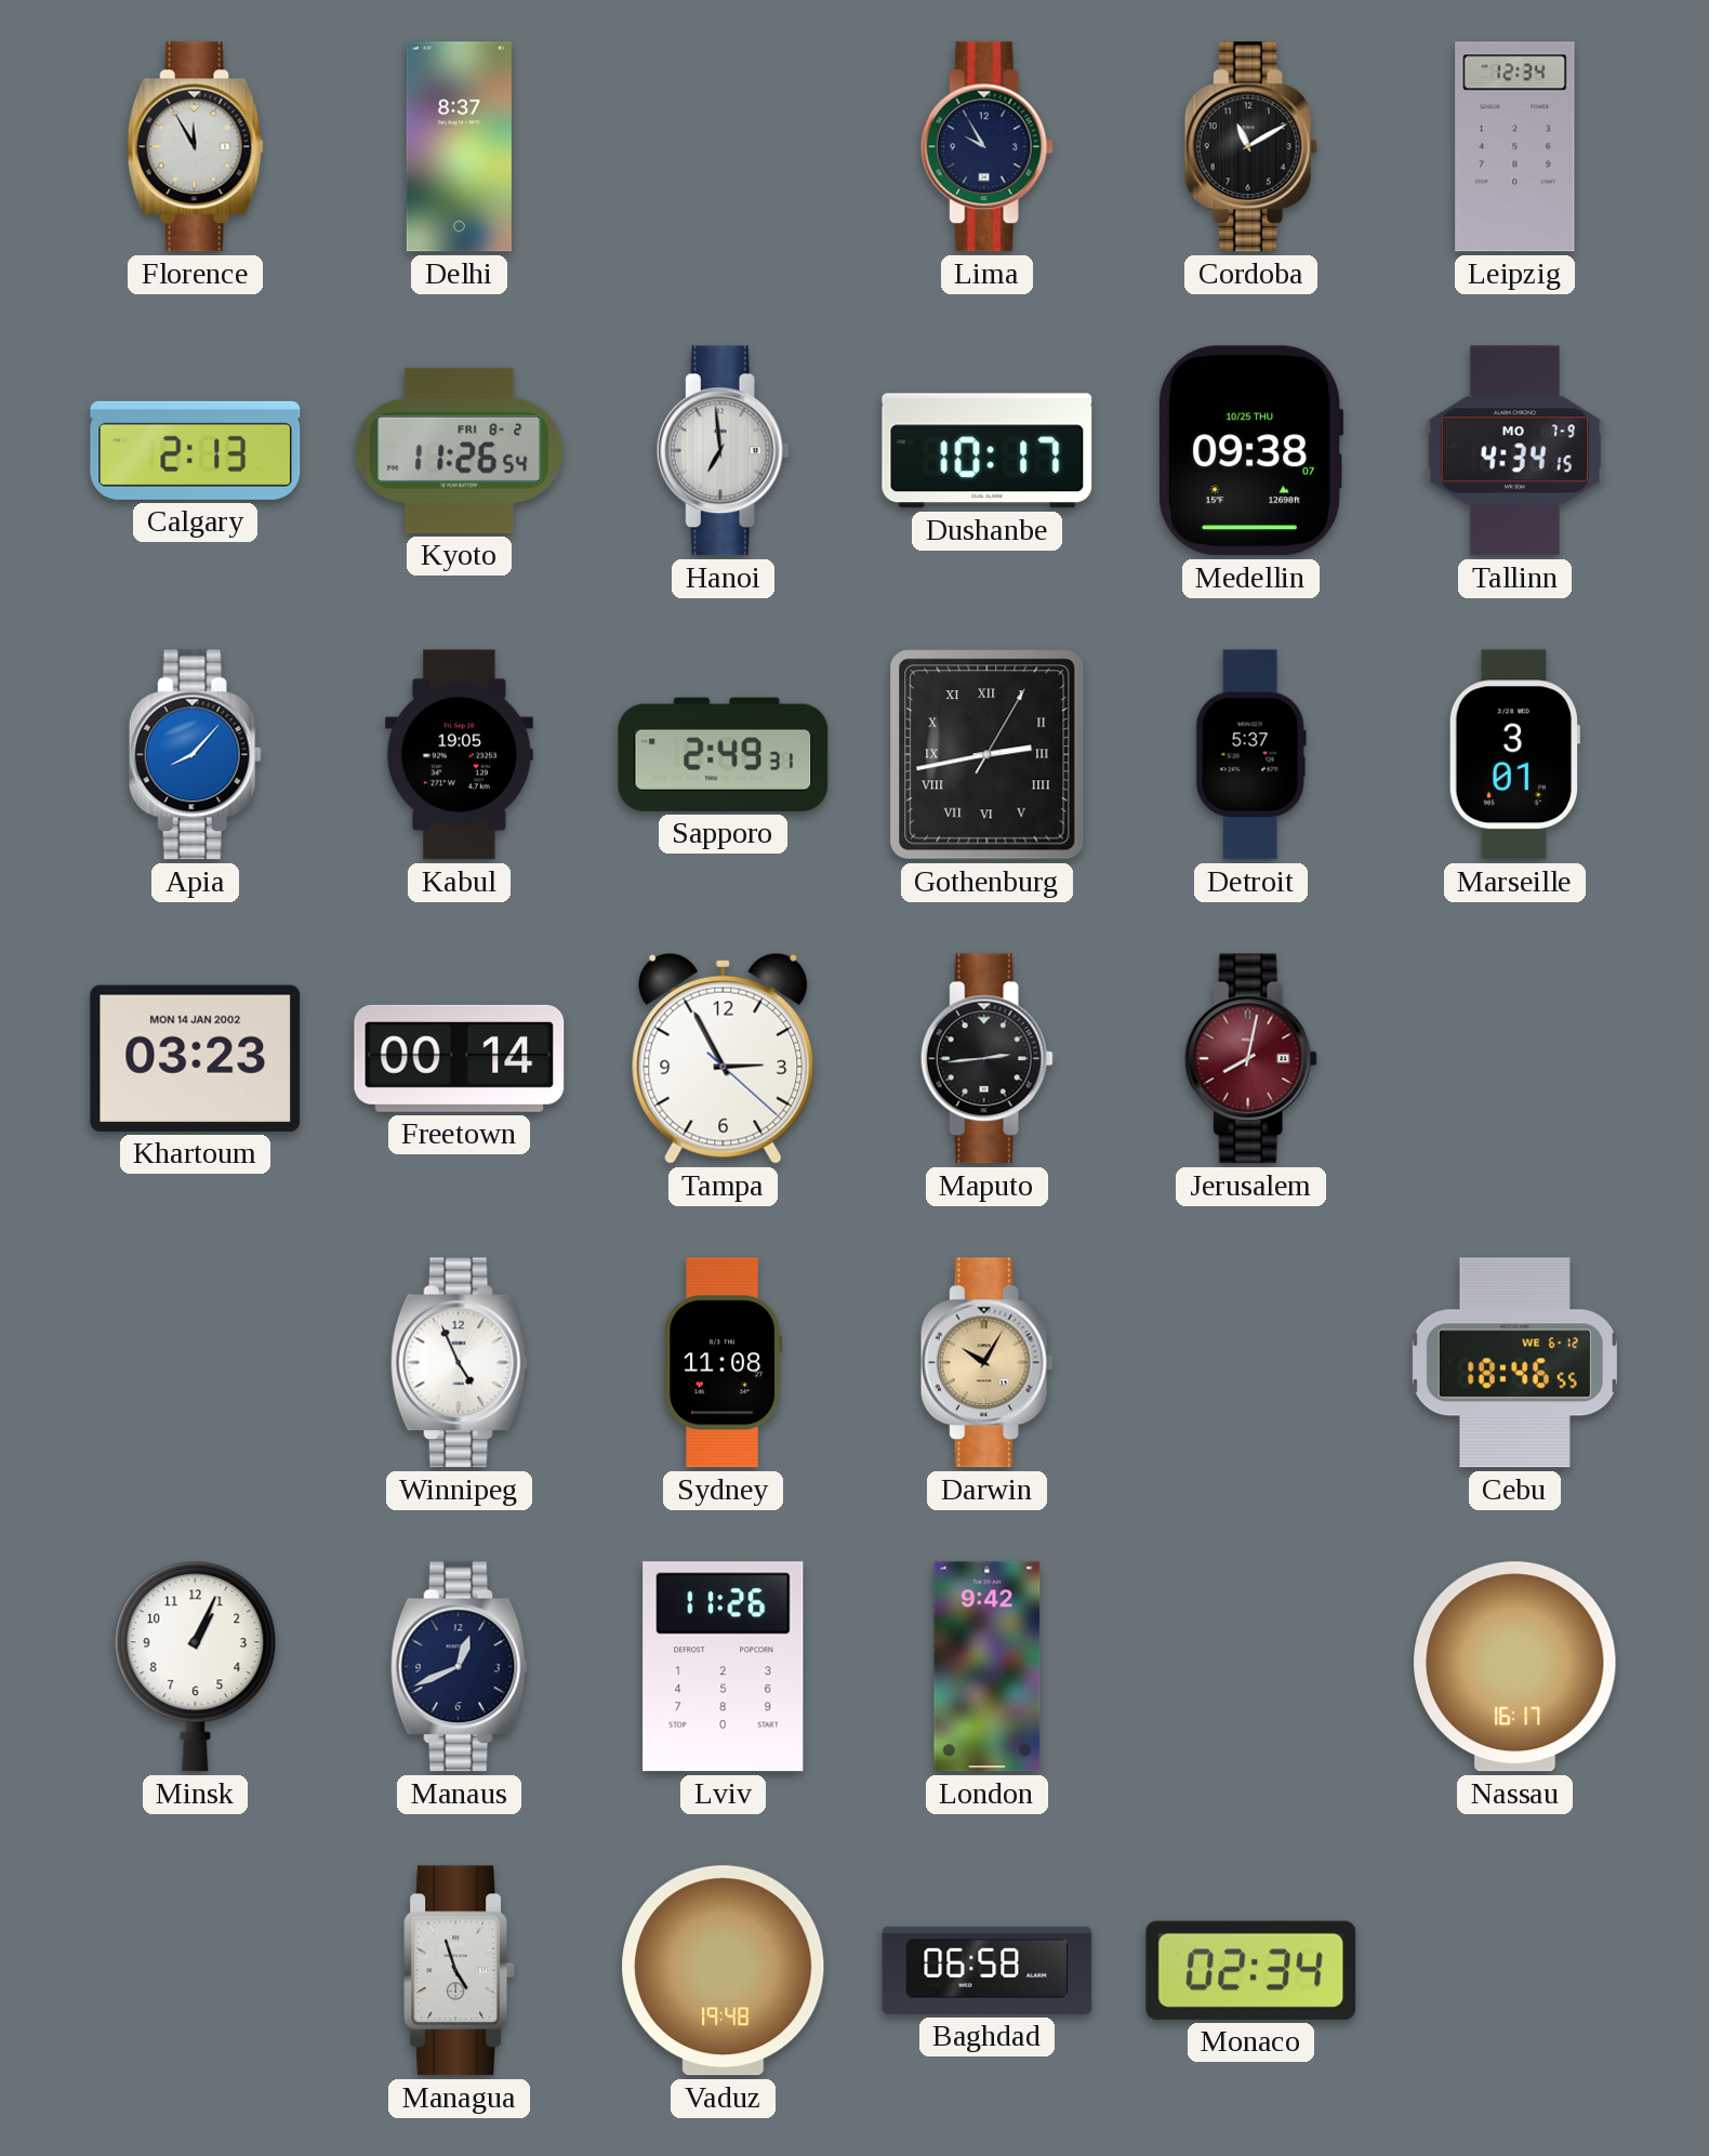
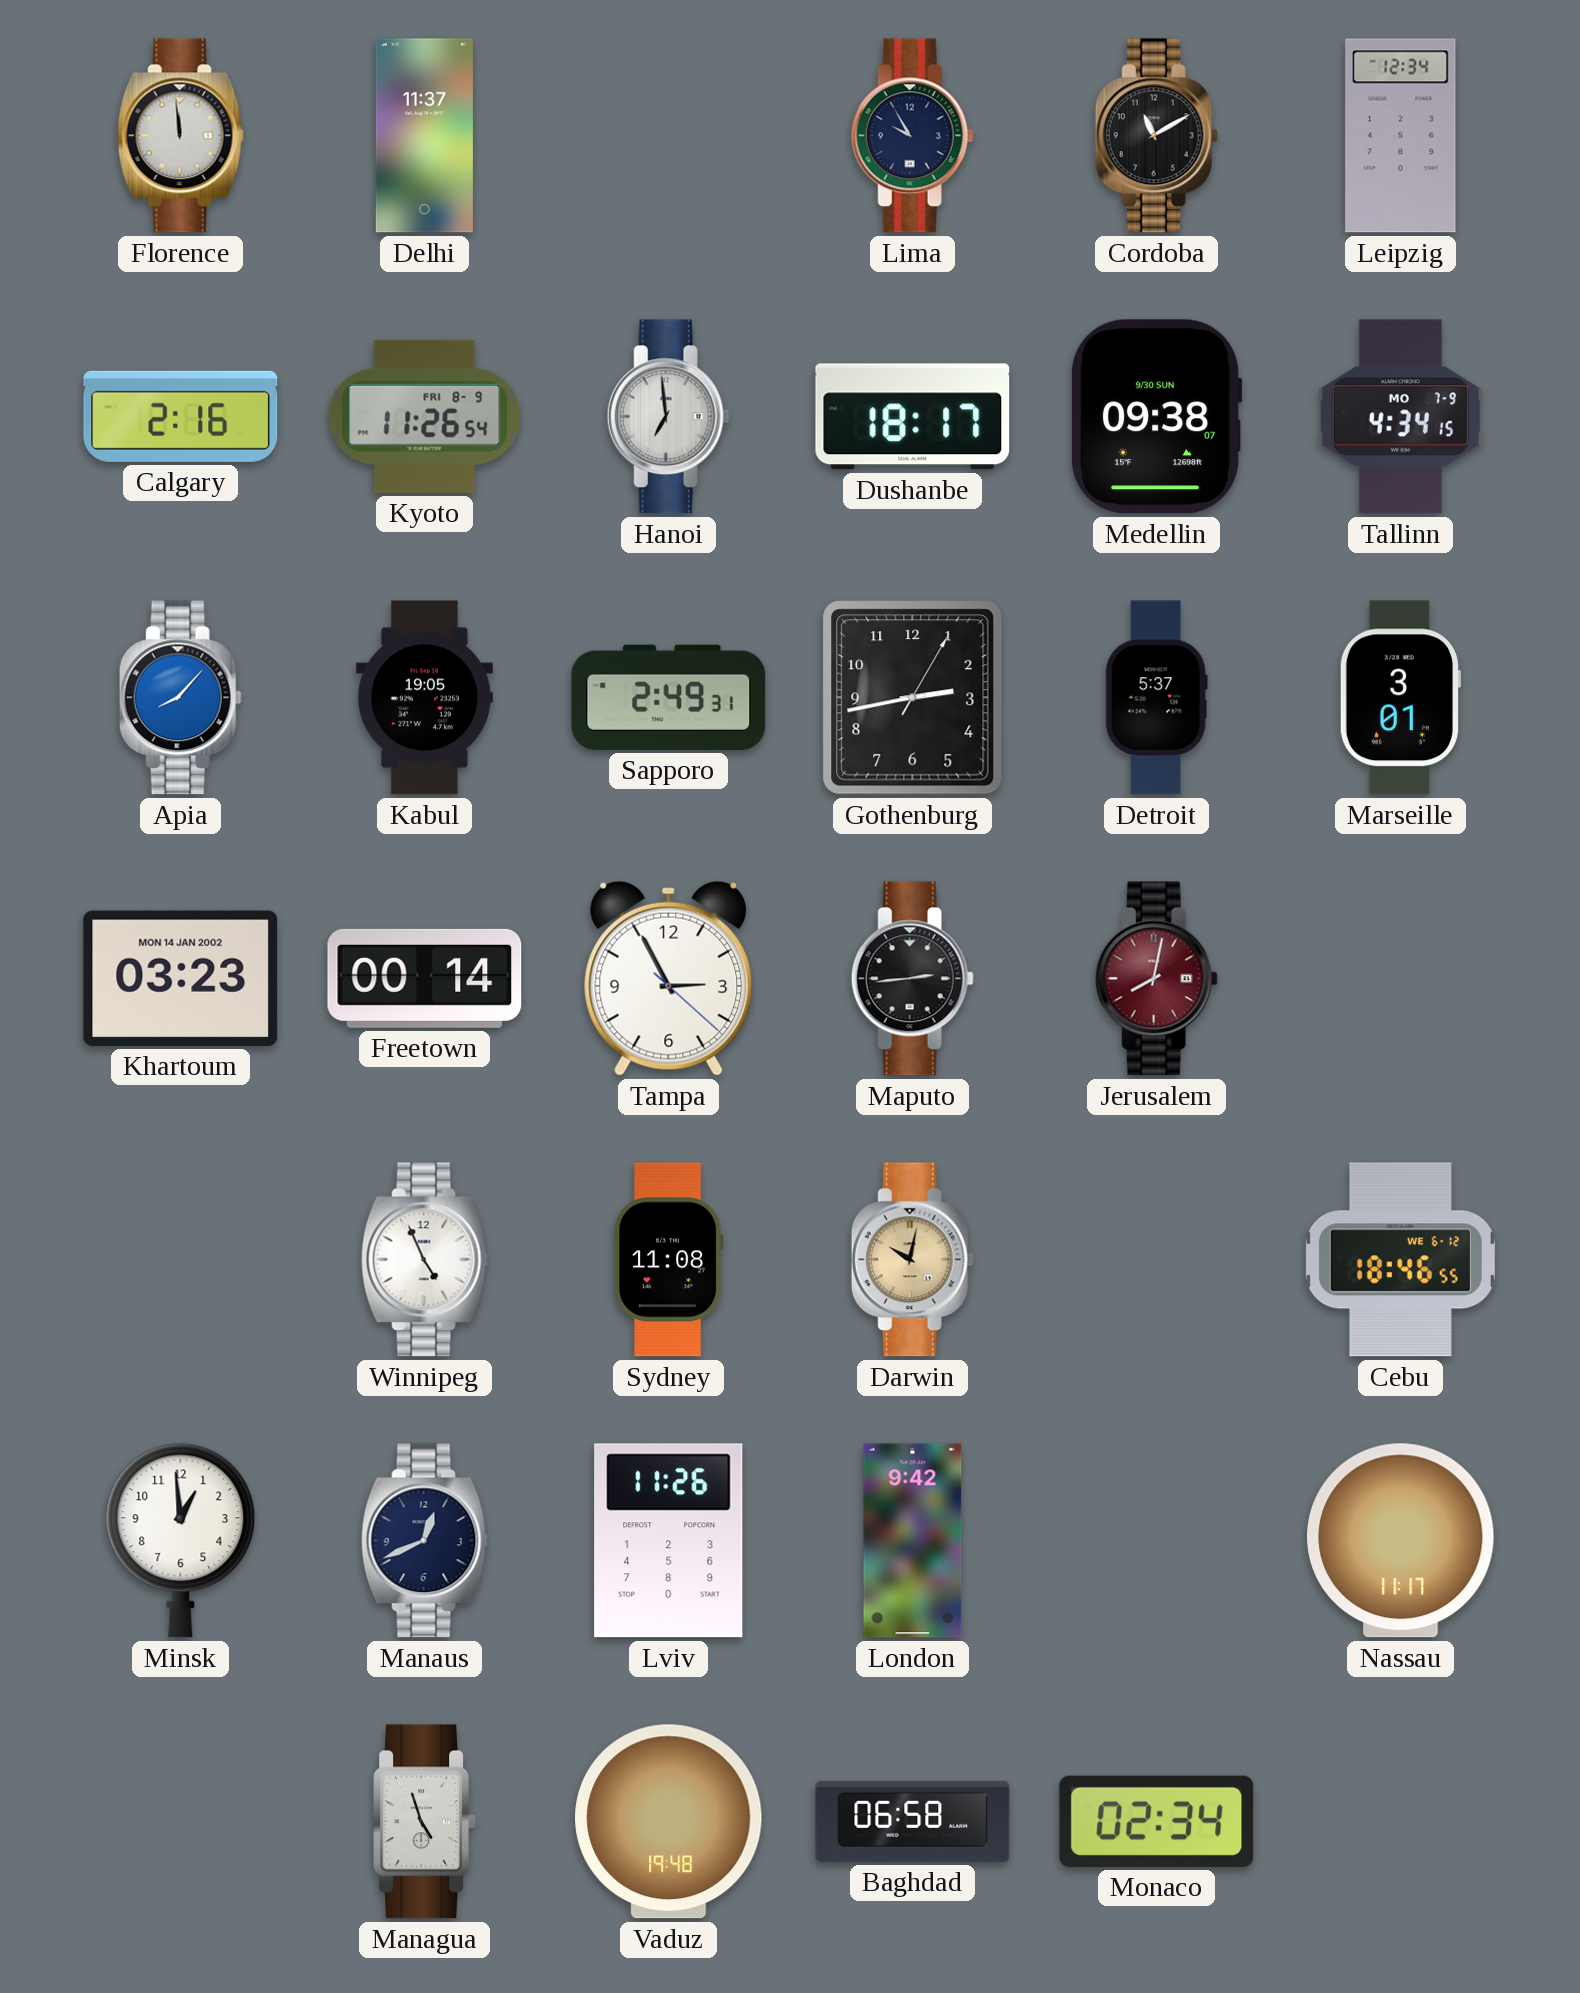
Florence: 11:55 -> 11:59
Delhi: 8:37 -> 11:37
Calgary: 2:13 -> 2:16
Kyoto date: FRI 8-2 -> FRI 8-9
Dushanbe: 10:17 -> 18:17
Medellin date: 10/25 THU -> 9/30 SUN
Gothenburg numerals: Roman -> Arabic
Darwin: 10:05 -> 10:02
Minsk: 1:04 -> 12:59
Nassau: 16:17 -> 11:17
